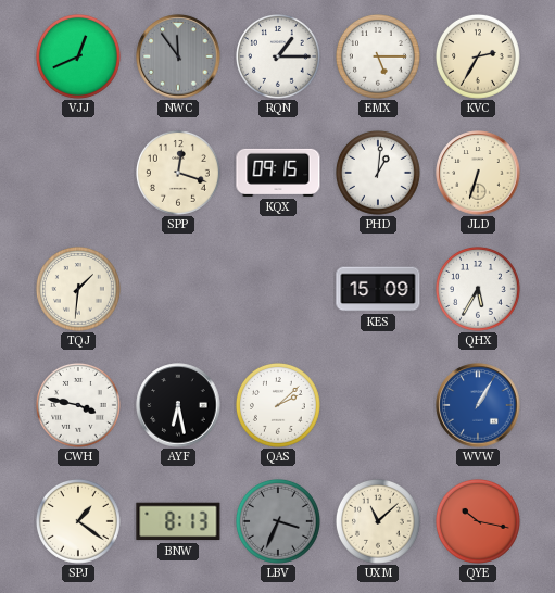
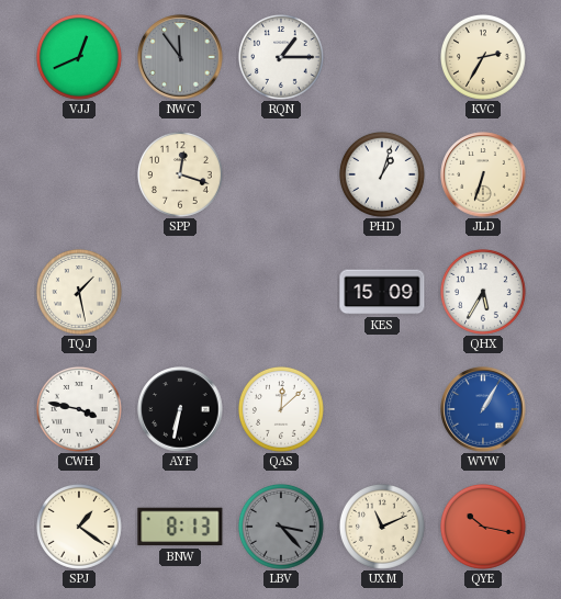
EMX: 5:15 -> none
KQX: 09:15 -> none
PHD: 1:01 -> 1:03
TQJ: 1:31 -> 1:28
AYF: 6:28 -> 6:32
QAS: 2:08 -> 12:08
LBV: 3:34 -> 3:23
UXM: 11:08 -> 11:11
